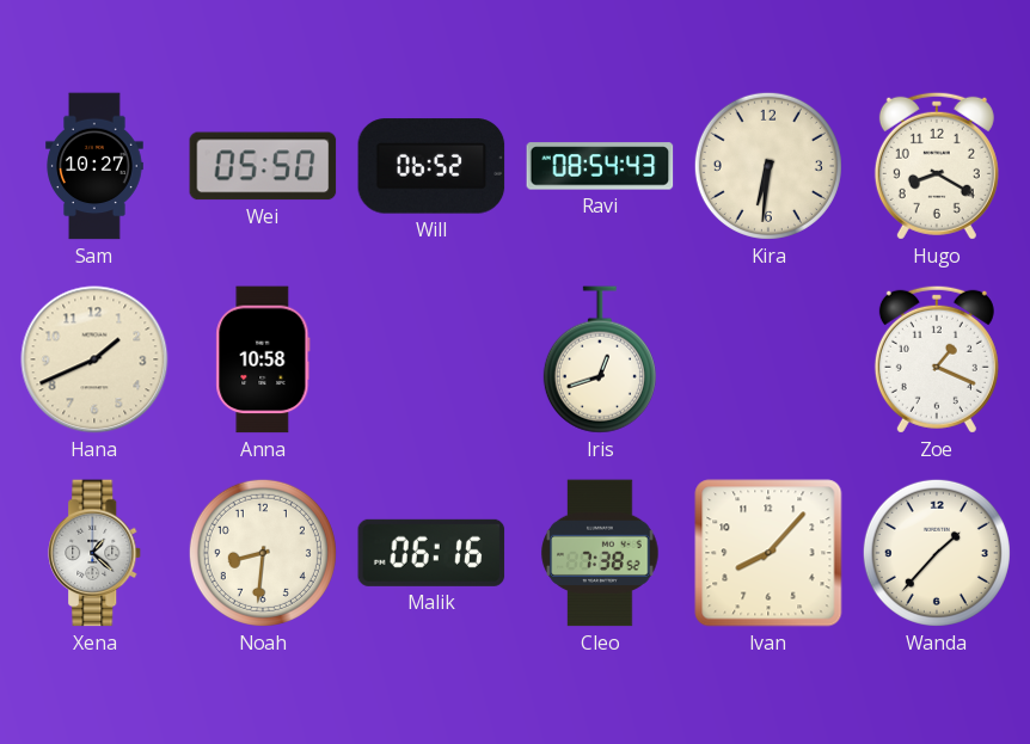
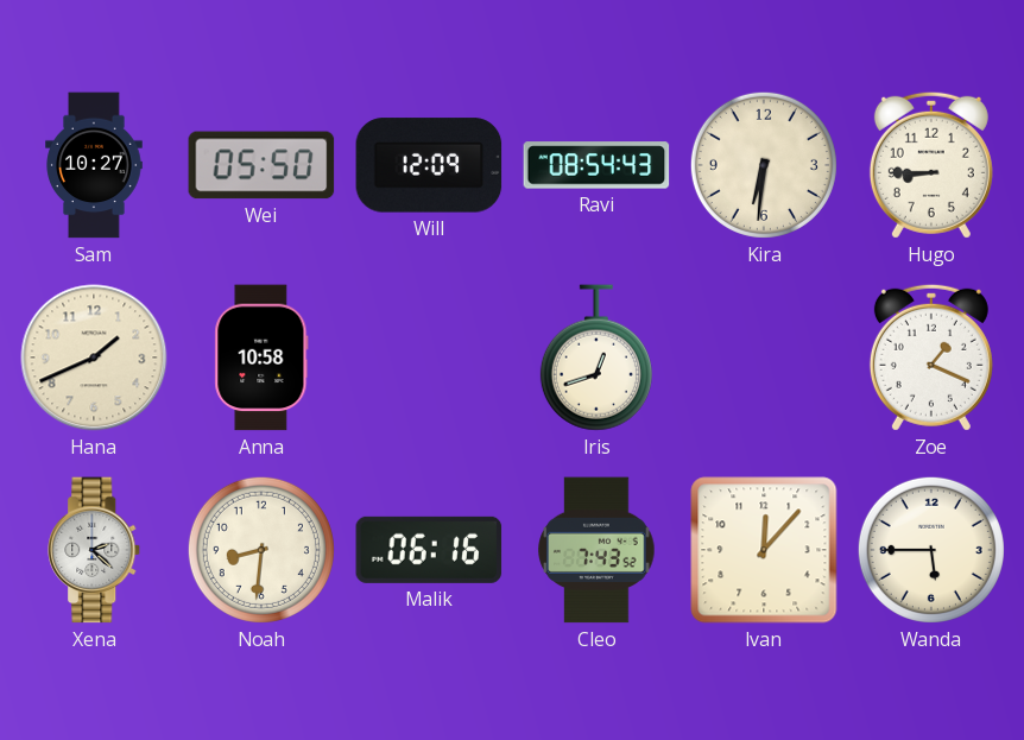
Will: 06:52 -> 12:09
Hugo: 8:20 -> 8:45
Xena: 1:22 -> 2:22
Cleo: 7:38 -> 7:43
Ivan: 8:07 -> 12:07
Wanda: 1:37 -> 5:45
